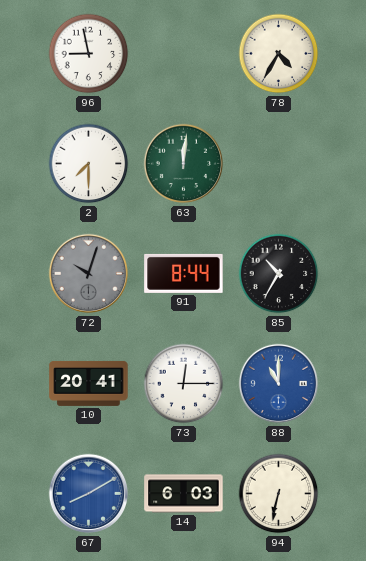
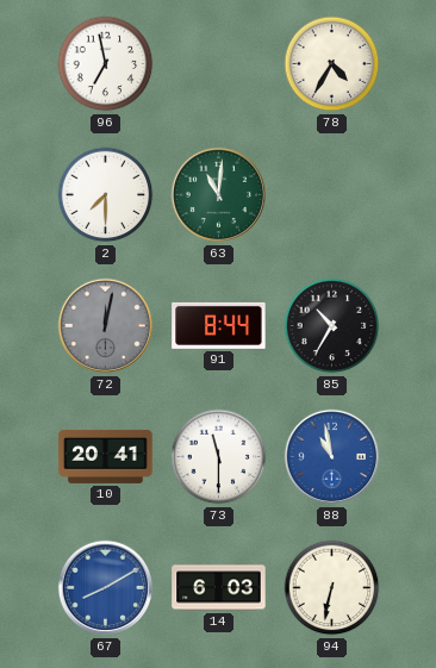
96: 8:58 -> 6:58
63: 12:01 -> 11:01
72: 10:03 -> 12:02
73: 12:15 -> 11:30
88: 11:00 -> 10:58
